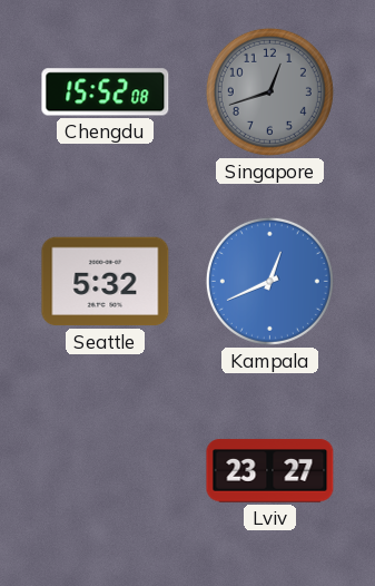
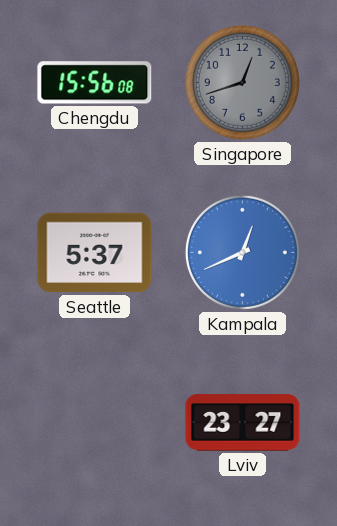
Chengdu: 15:52 -> 15:56
Seattle: 5:32 -> 5:37
